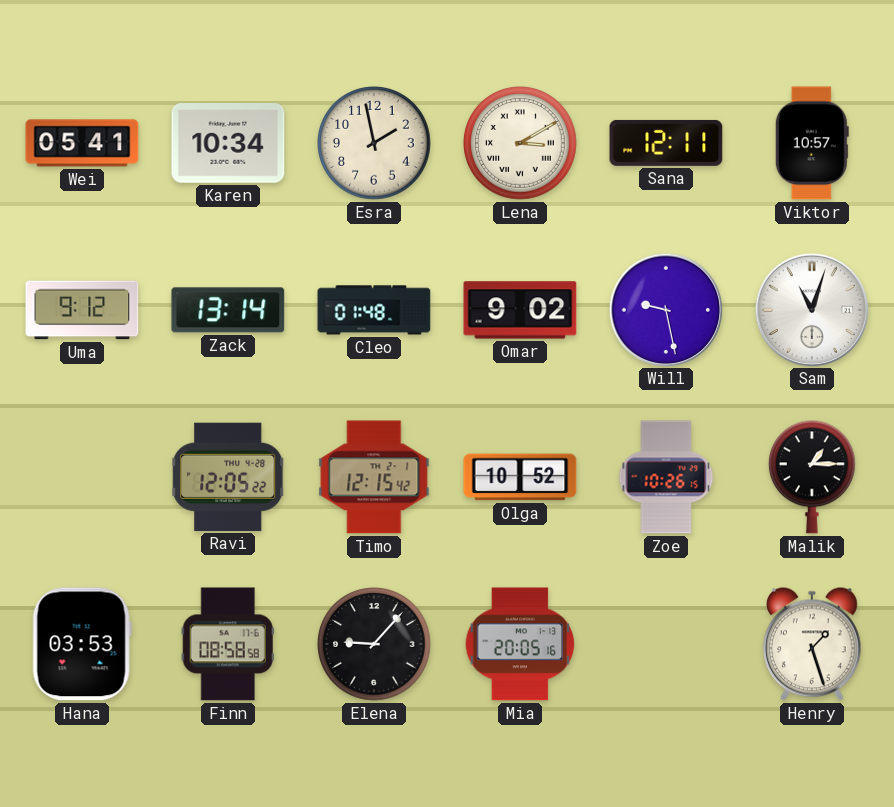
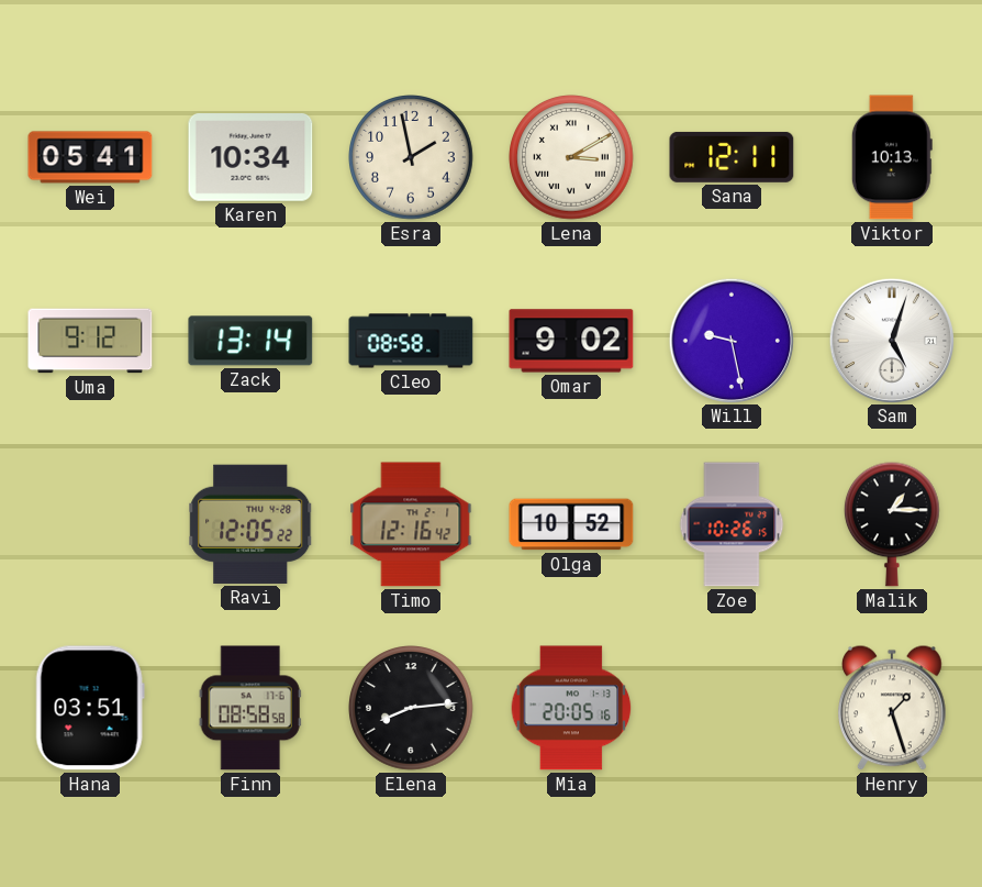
Viktor: 10:57 -> 10:13
Cleo: 01:48 -> 08:58
Sam: 11:03 -> 5:03
Timo: 12:15 -> 12:16
Hana: 03:53 -> 03:51
Elena: 9:07 -> 8:14
